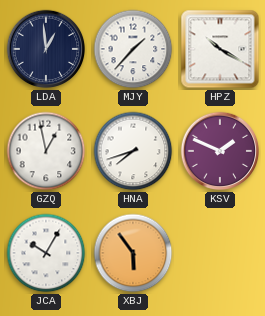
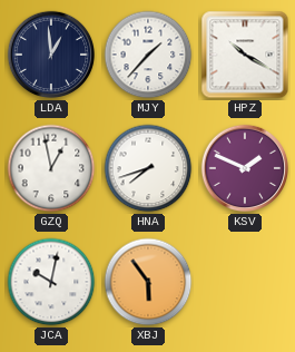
JCA: 10:05 -> 10:02
